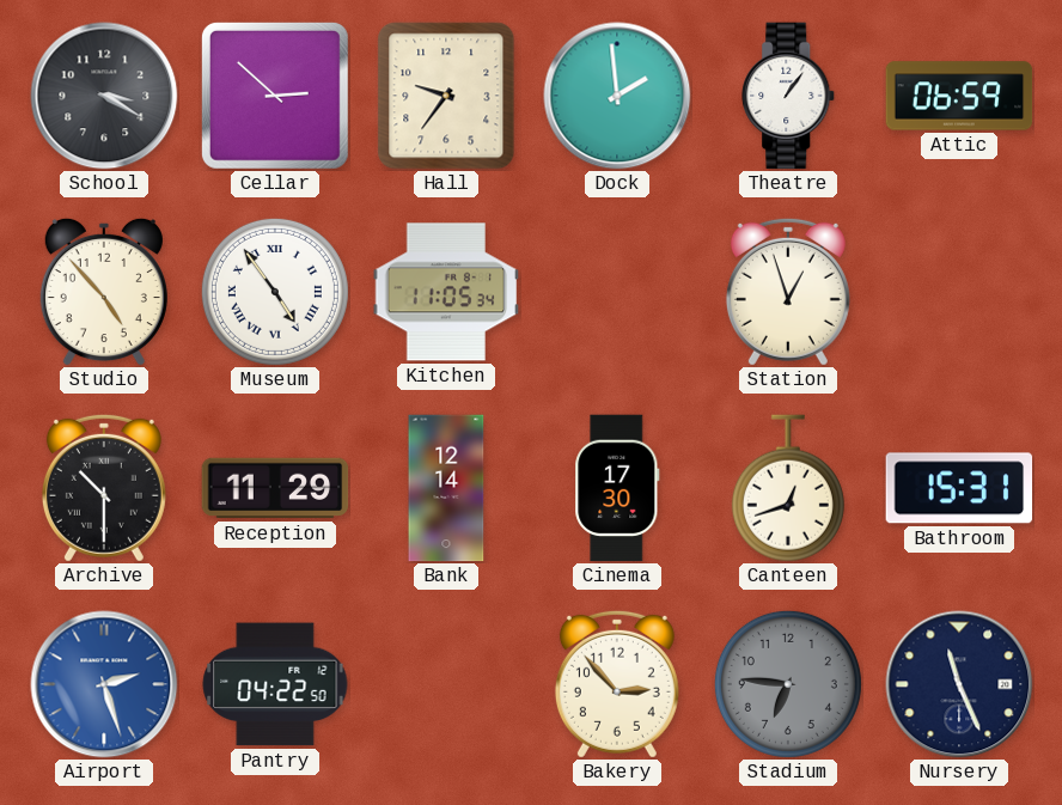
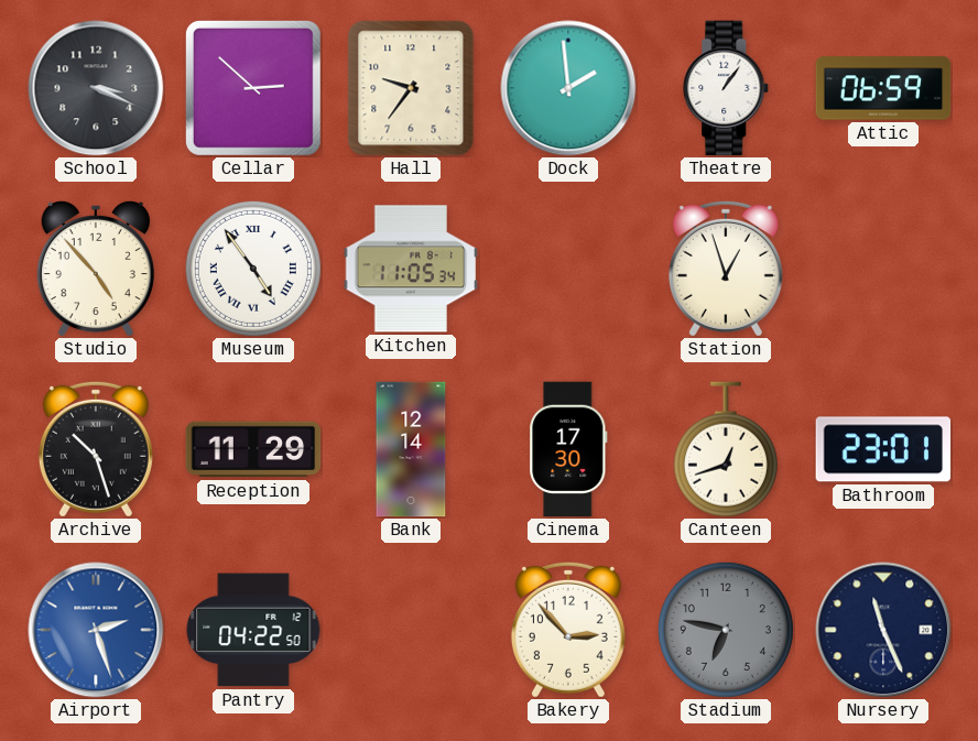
School: 3:20 -> 3:19
Archive: 10:30 -> 10:27
Bathroom: 15:31 -> 23:01
Stadium: 6:46 -> 6:47
